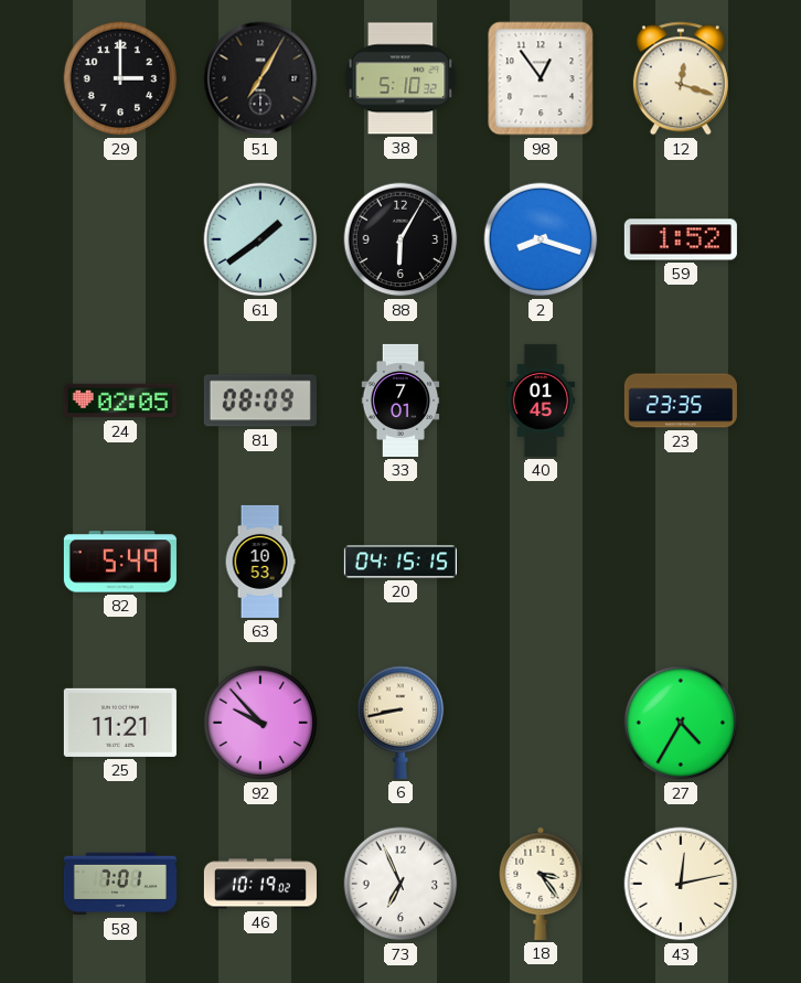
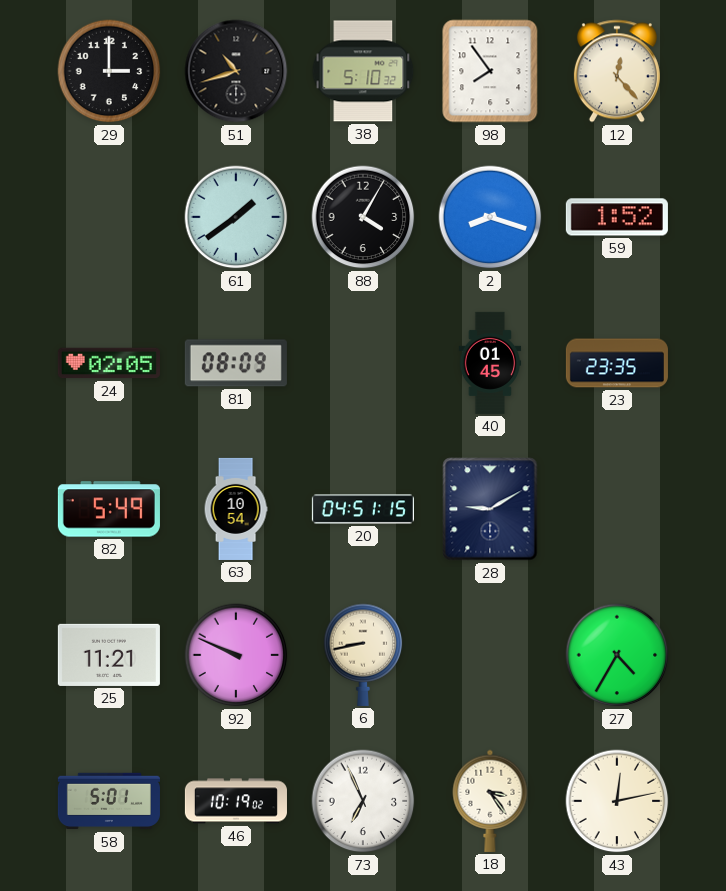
51: 7:05 -> 10:42
98: 12:54 -> 7:54
12: 12:18 -> 12:23
88: 6:05 -> 4:05
33: 7:01 -> none
63: 10:53 -> 10:54
20: 04:15 -> 04:51
28: none -> 9:10
92: 9:53 -> 9:49
58: 7:01 -> 5:01
